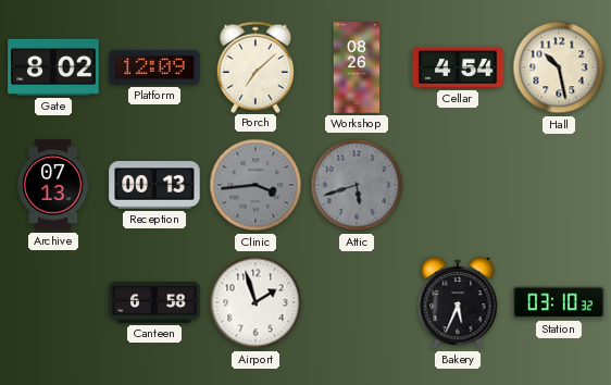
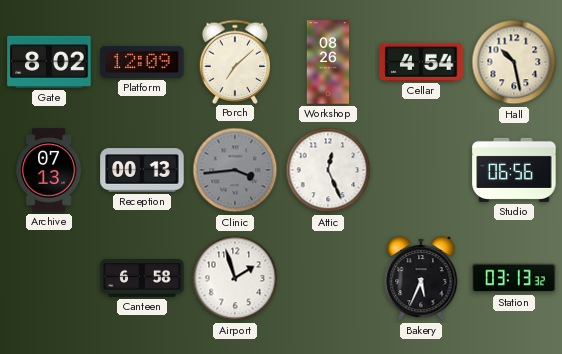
Attic: 5:42 -> 12:26
Attic dial: grey -> white
Studio: none -> 06:56
Station: 03:10 -> 03:13
